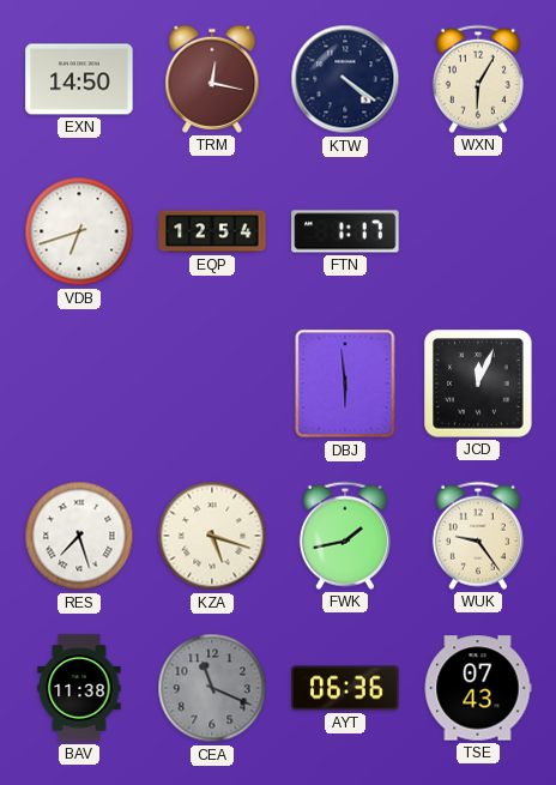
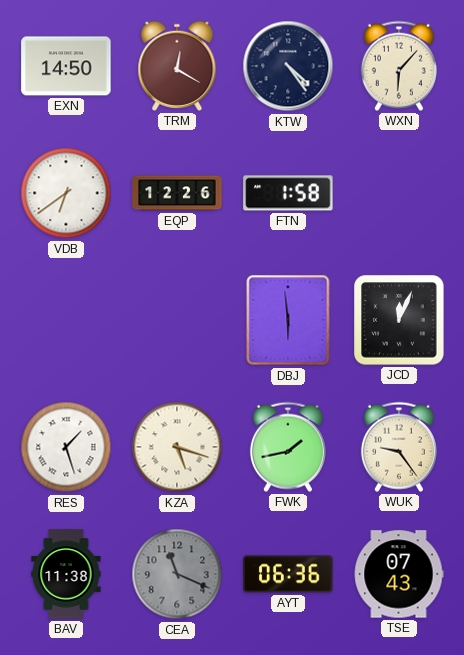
TRM: 12:17 -> 12:20
KTW: 4:21 -> 4:24
WXN: 6:05 -> 6:07
VDB: 6:42 -> 6:39
EQP: 12:54 -> 12:26
FTN: 1:17 -> 1:58
RES: 7:27 -> 1:27
